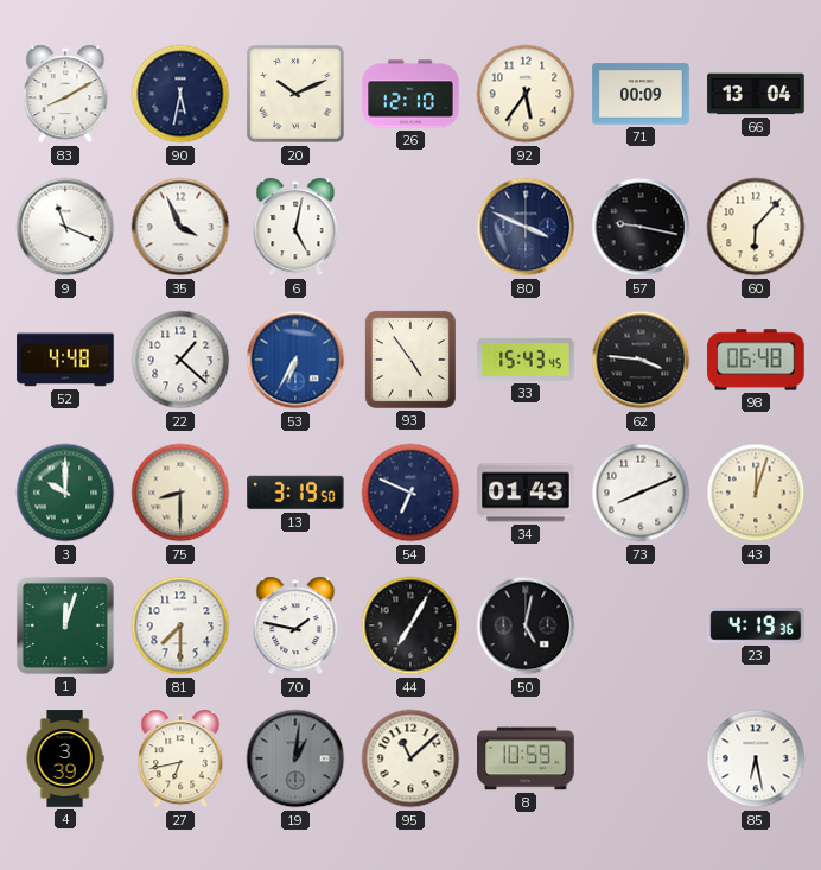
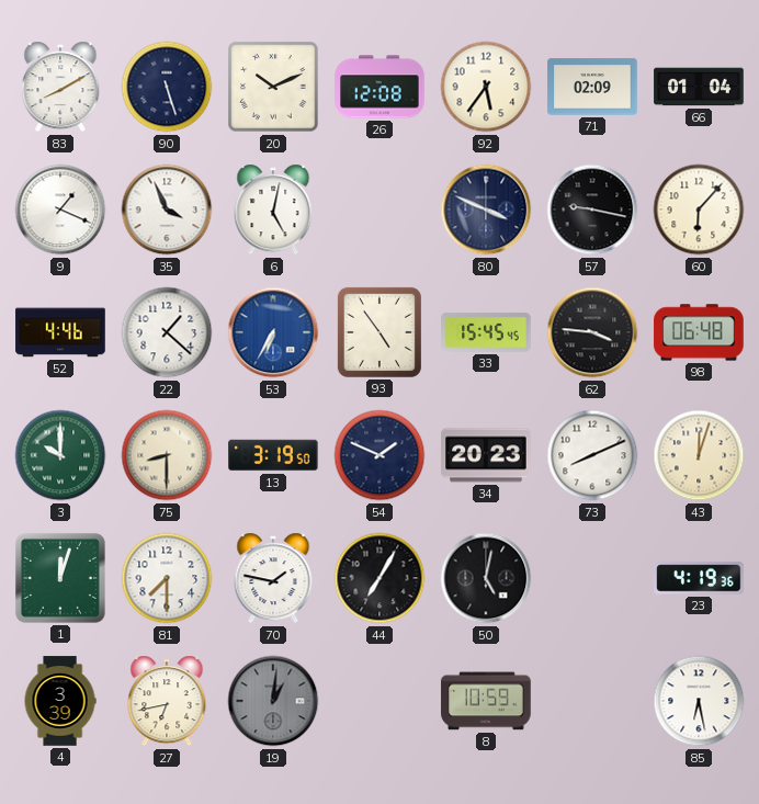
90: 5:32 -> 5:27
26: 12:10 -> 12:08
71: 00:09 -> 02:09
66: 13:04 -> 01:04
9: 11:19 -> 1:19
52: 4:48 -> 4:46
33: 15:43 -> 15:45
54: 6:49 -> 1:49
34: 01:43 -> 20:23
95: 11:08 -> none
